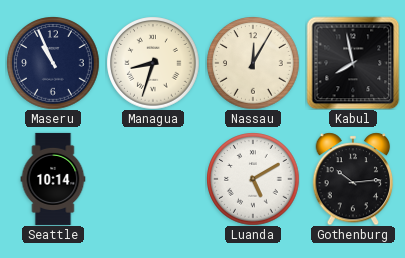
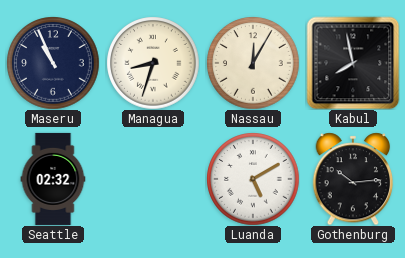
Seattle: 10:14 -> 02:32
